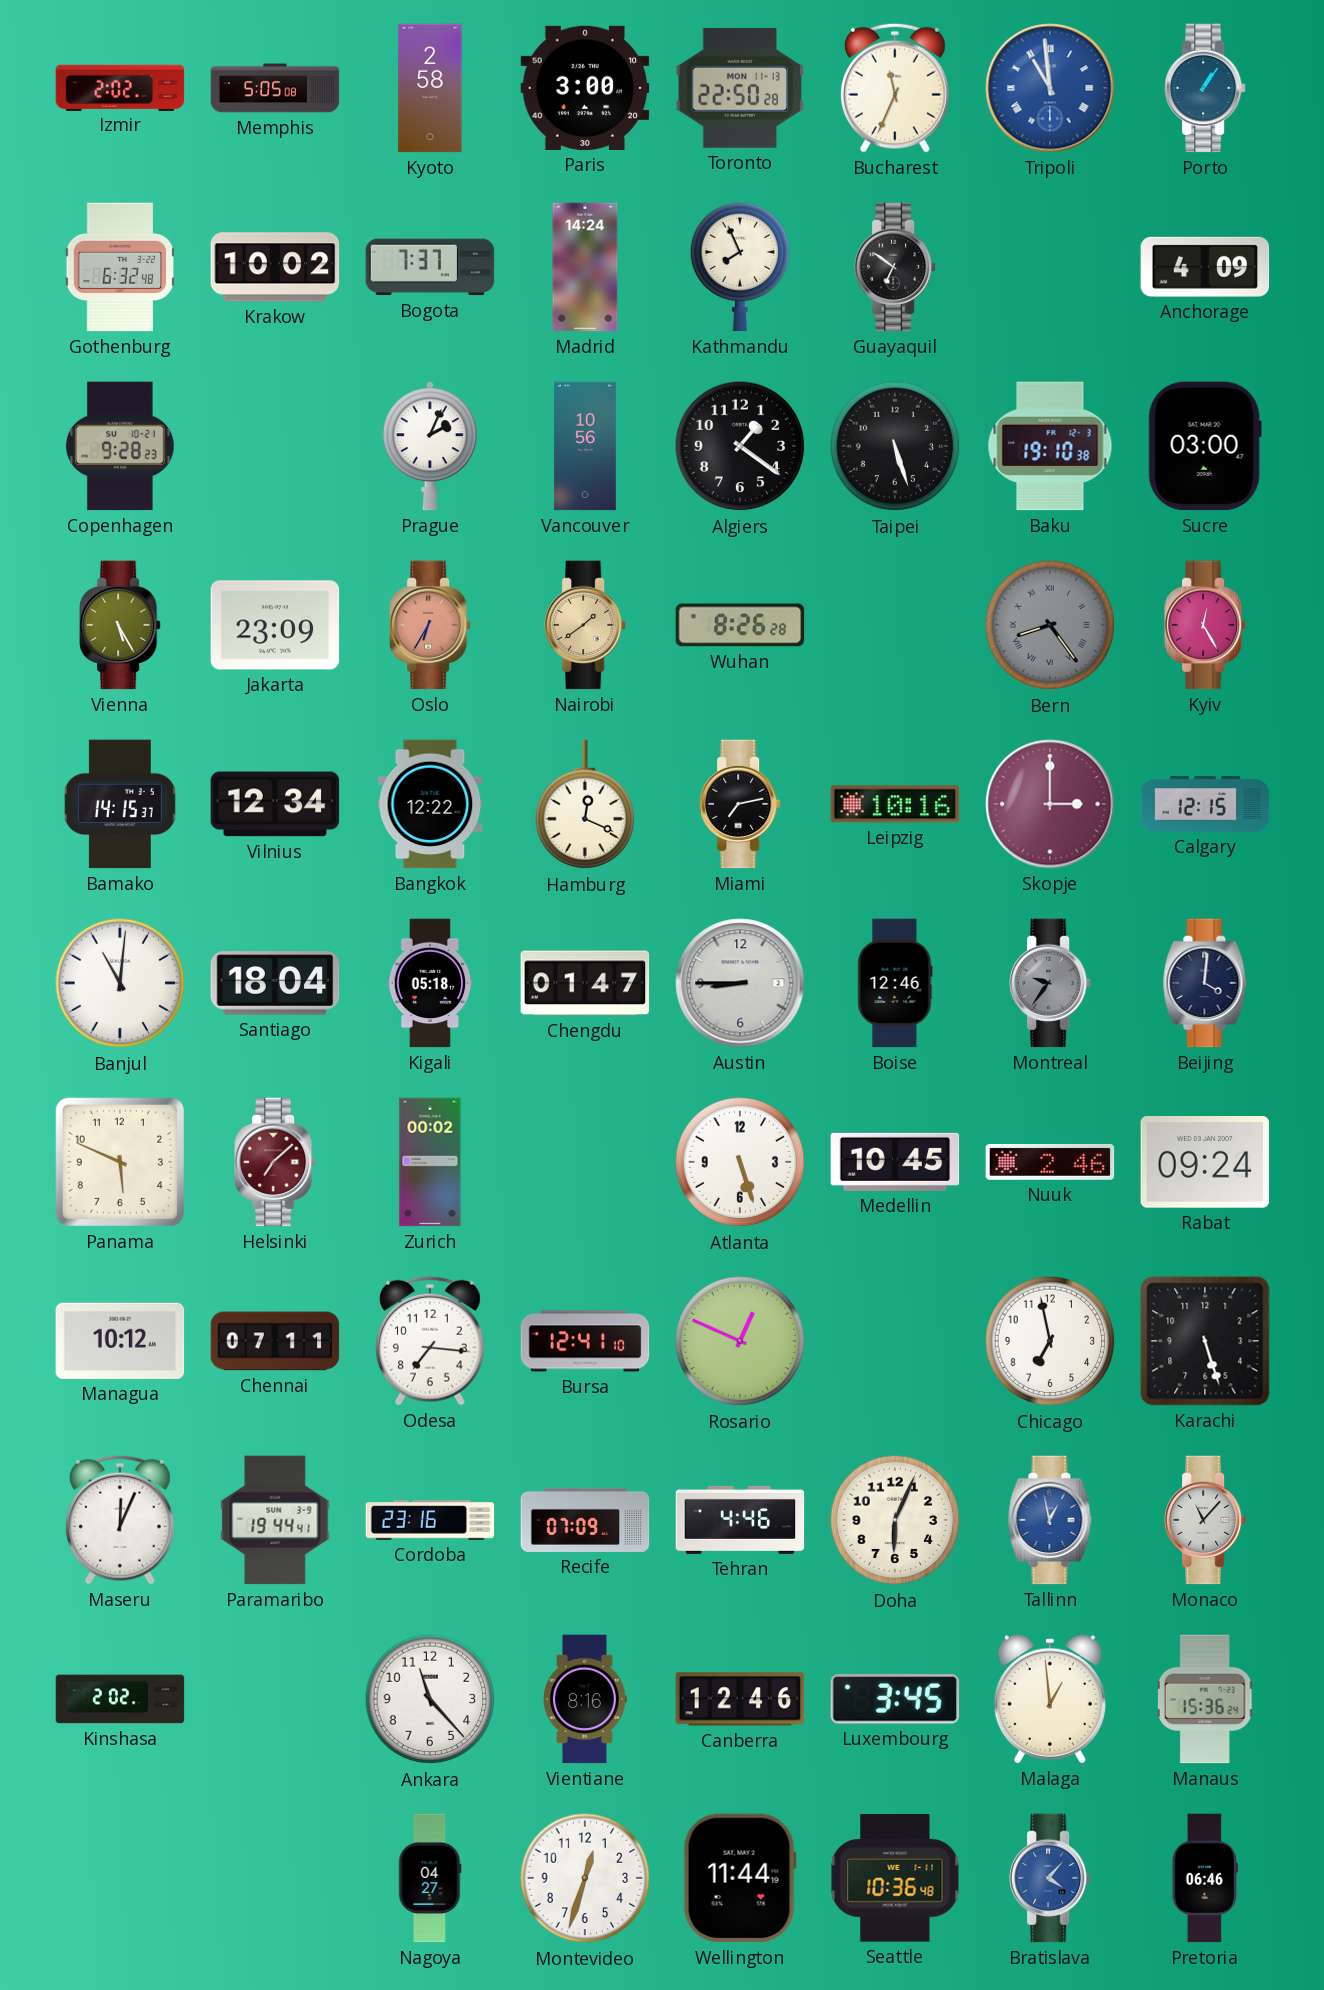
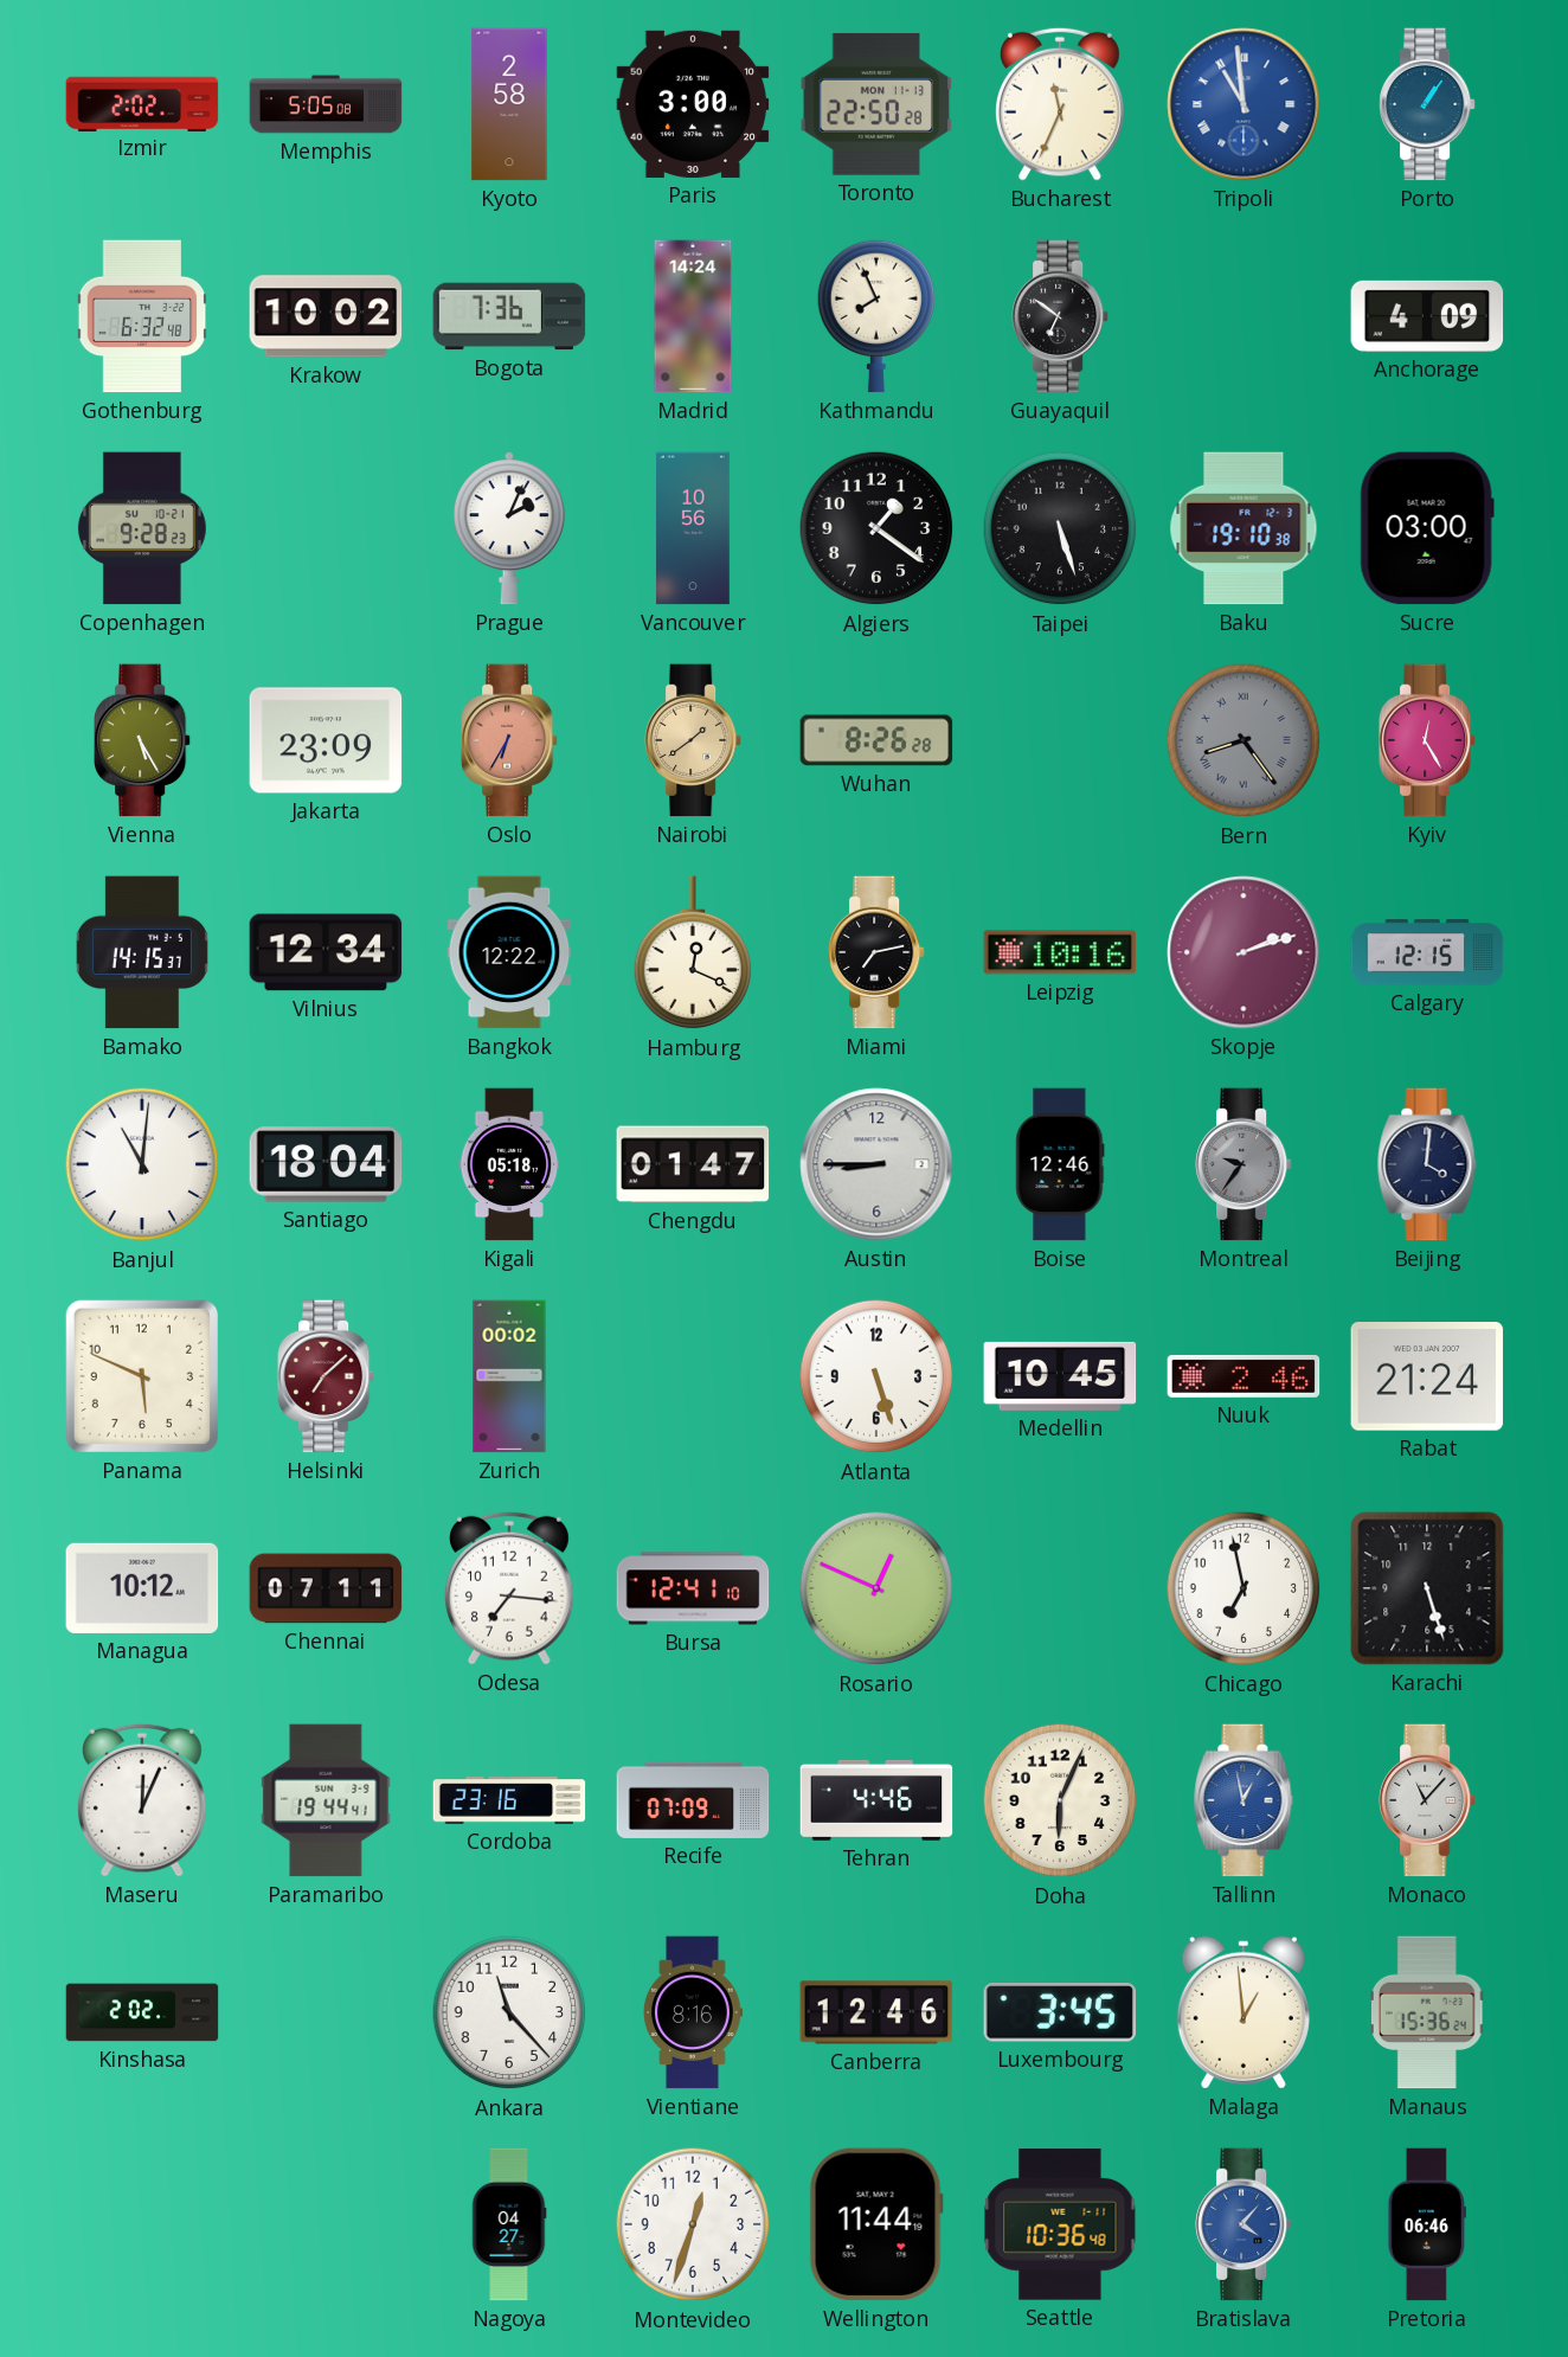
Bogota: 7:37 -> 7:36
Skopje: 3:00 -> 2:12
Rabat: 09:24 -> 21:24
